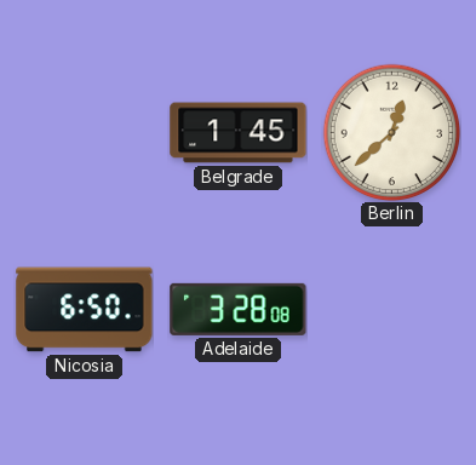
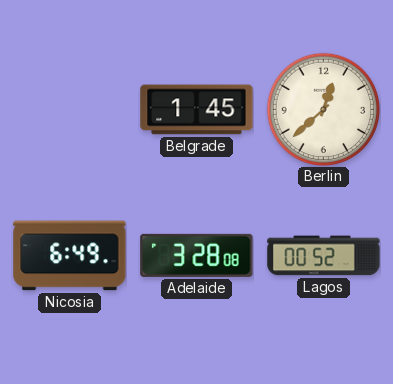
Nicosia: 6:50 -> 6:49
Lagos: none -> 00:52
